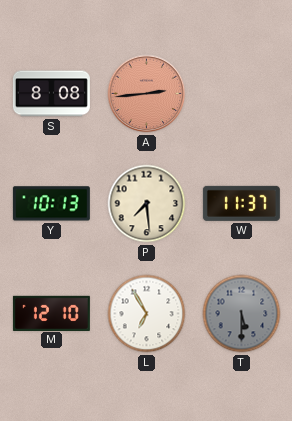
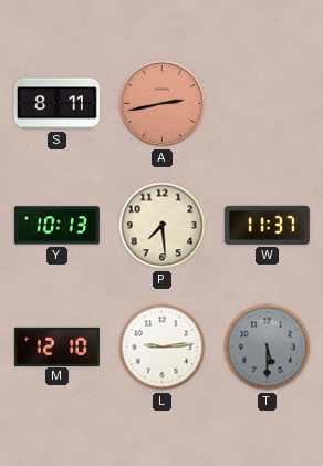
S: 8:08 -> 8:11
A: 2:44 -> 2:43
L: 6:55 -> 9:14
